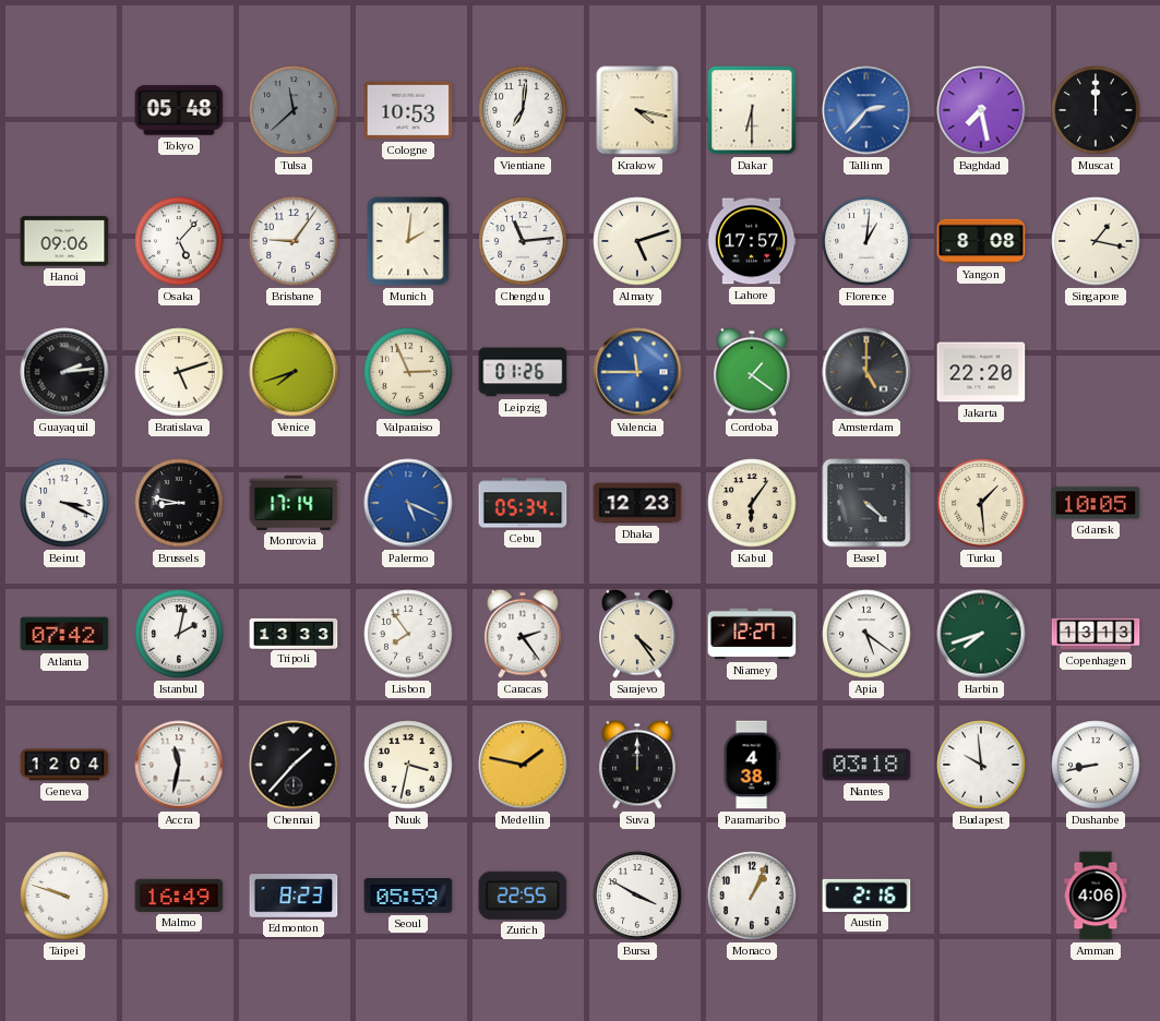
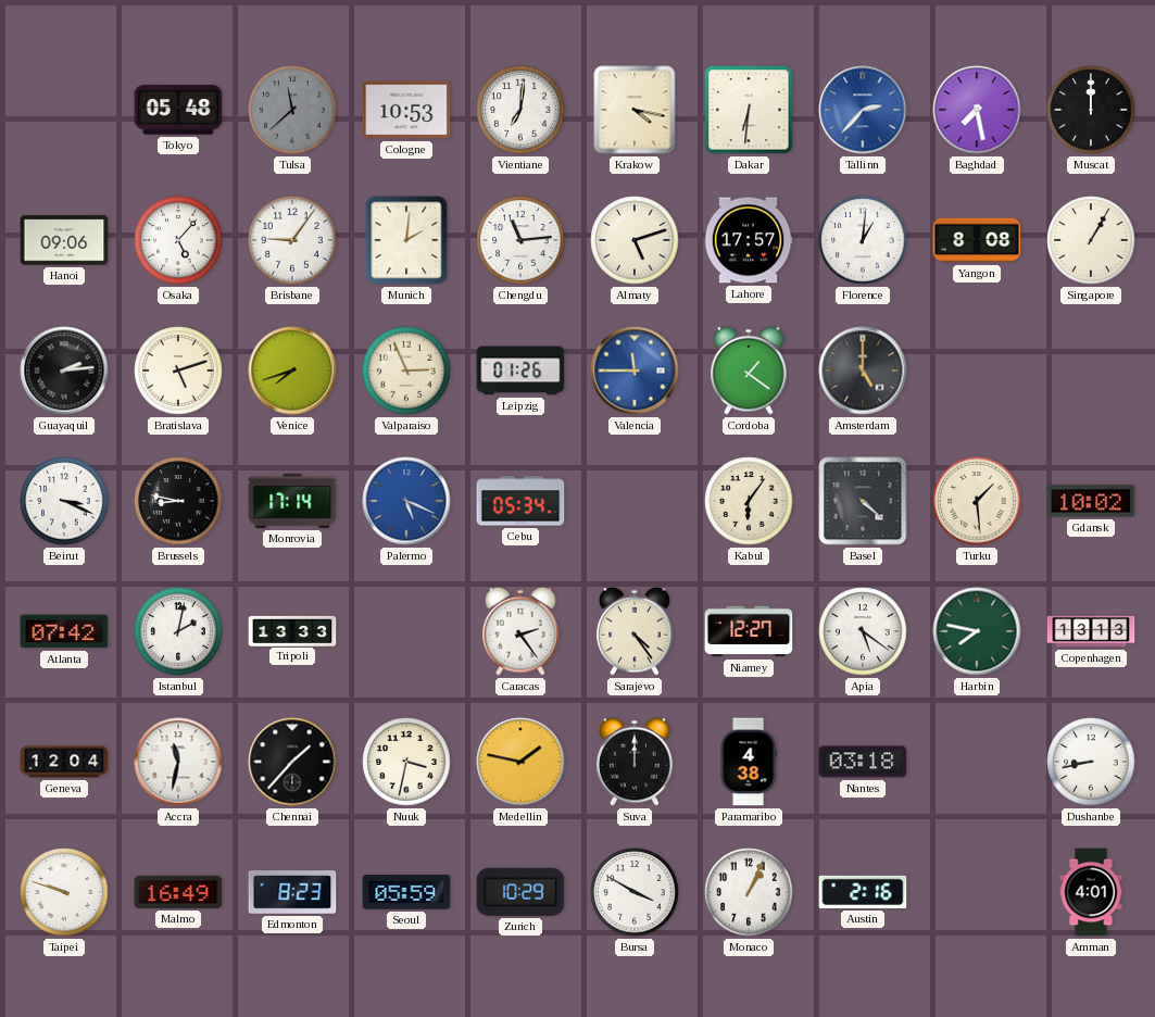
Dakar: 6:30 -> 6:31
Singapore: 1:17 -> 1:05
Jakarta: 22:20 -> none
Dhaka: 12:23 -> none
Gdansk: 10:05 -> 10:02
Lisbon: 7:54 -> none
Harbin: 7:42 -> 7:47
Budapest: 9:59 -> none
Zurich: 22:55 -> 10:29
Amman: 4:06 -> 4:01
